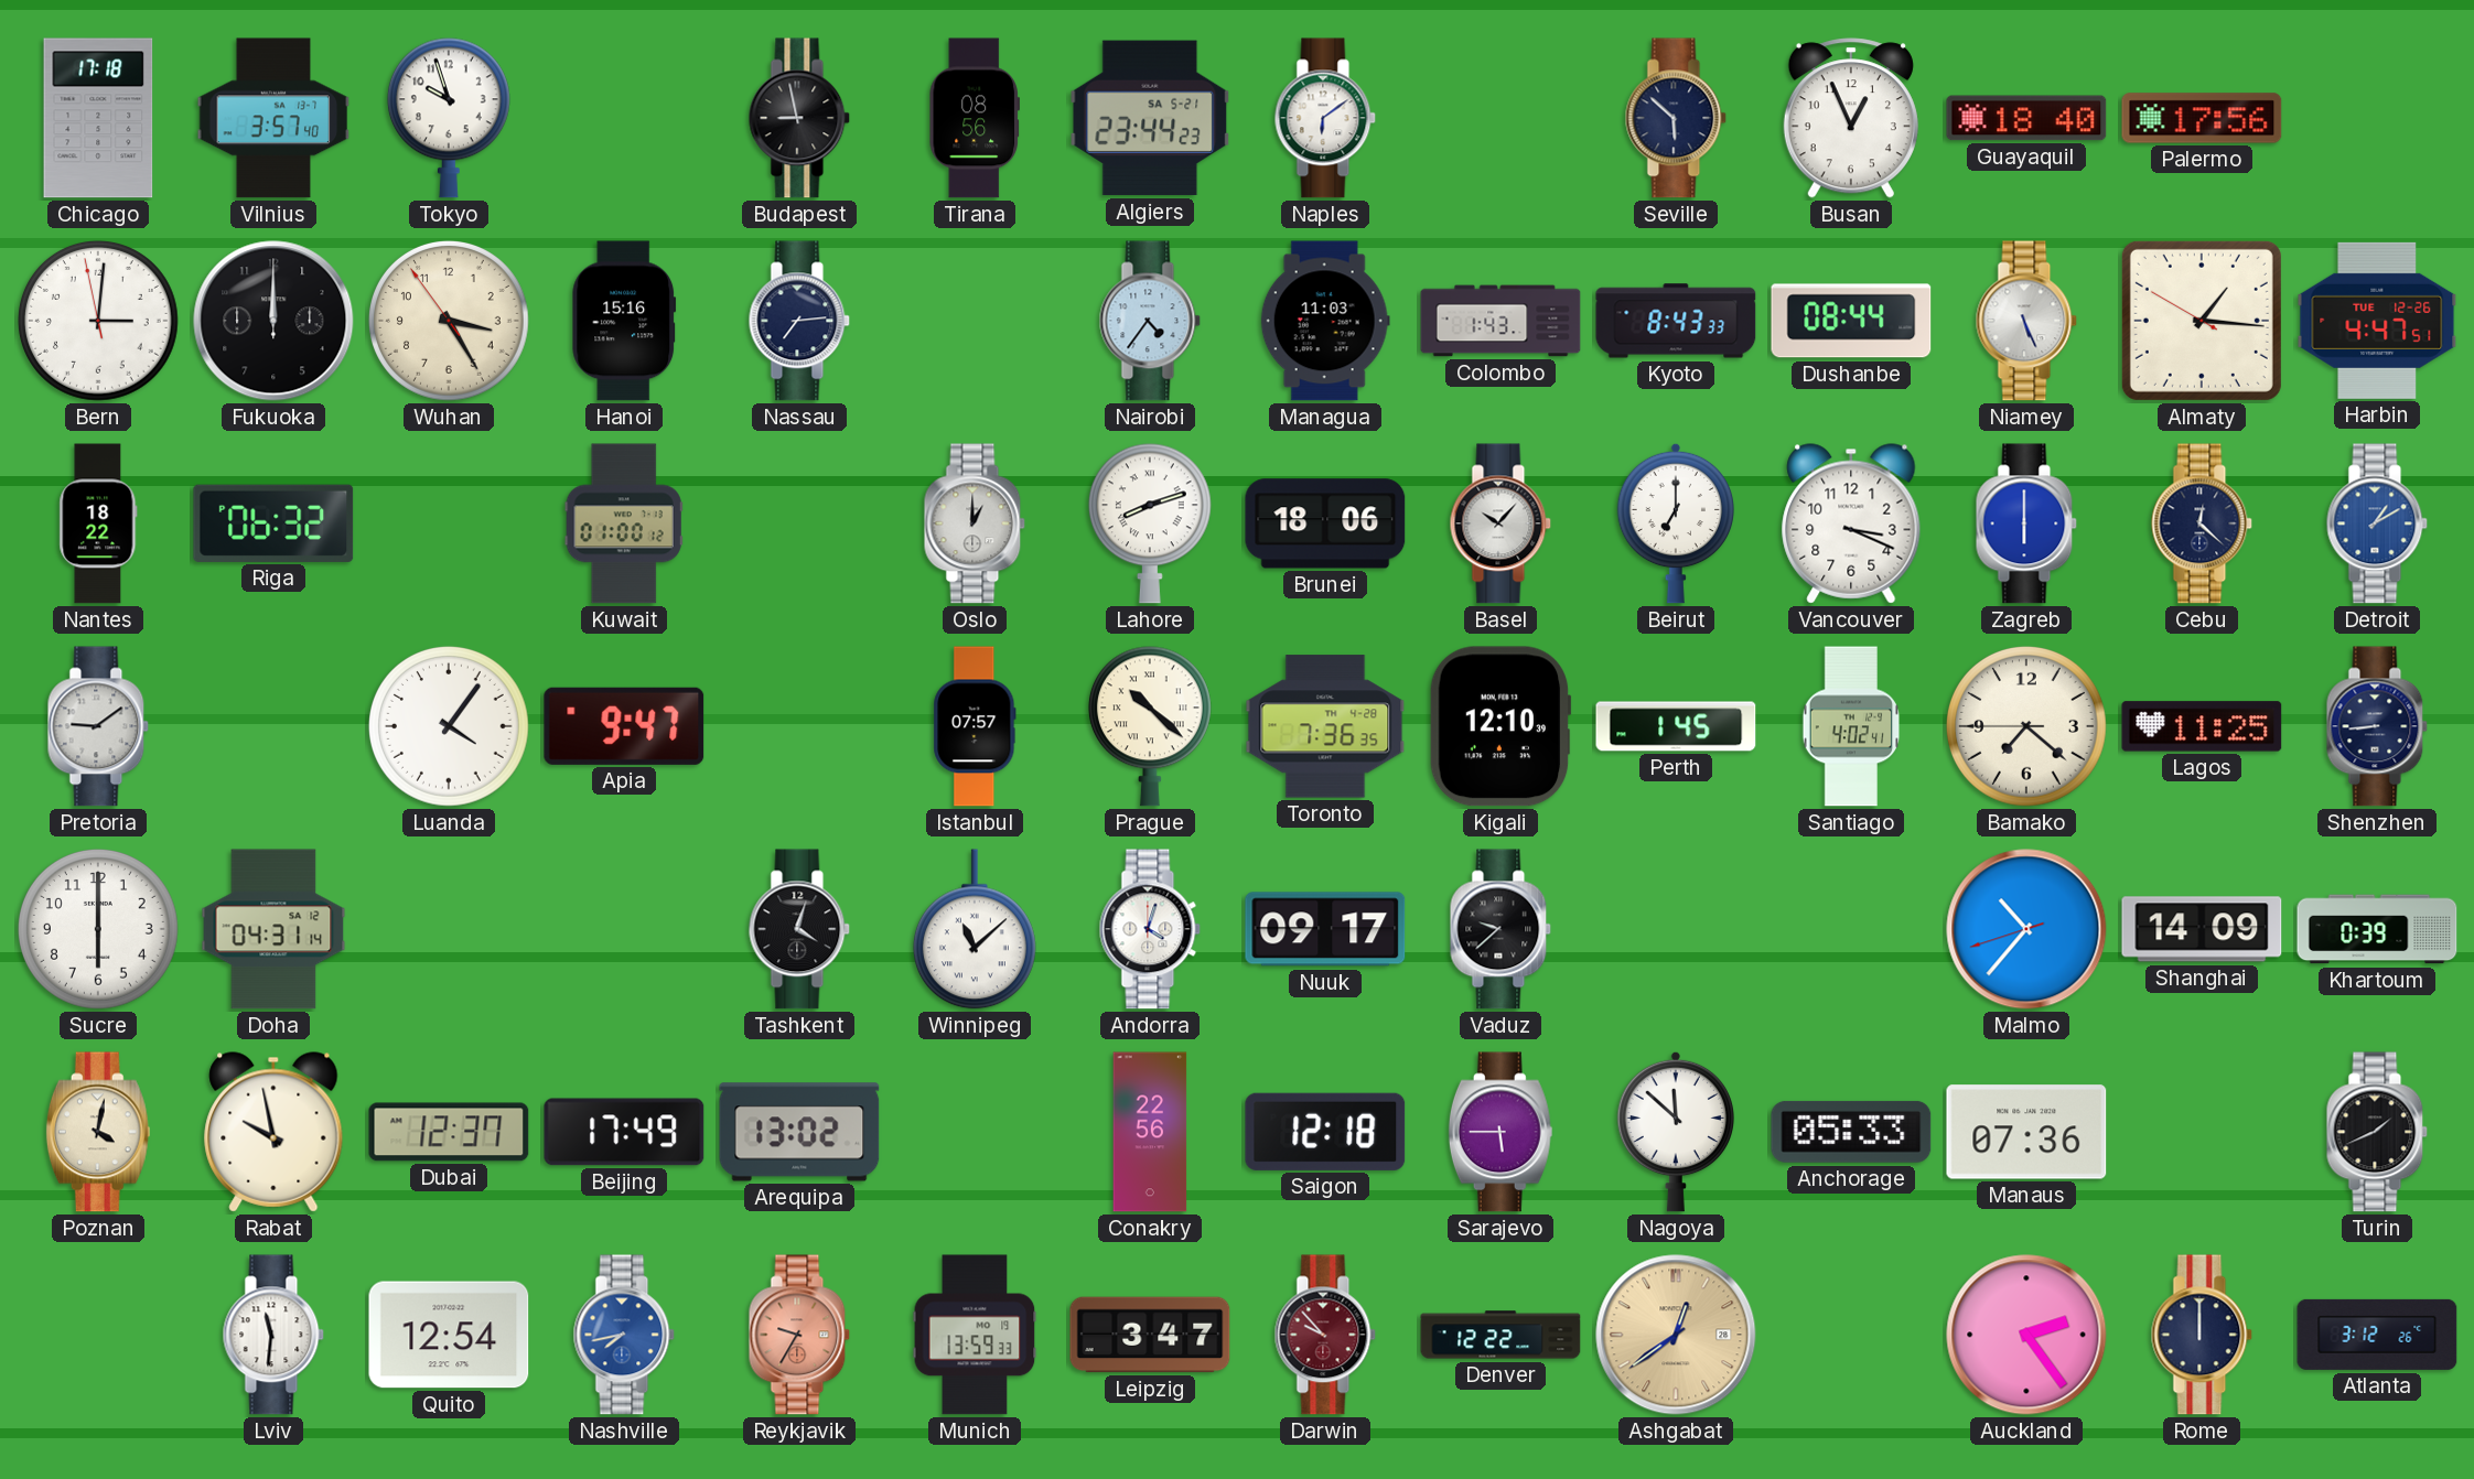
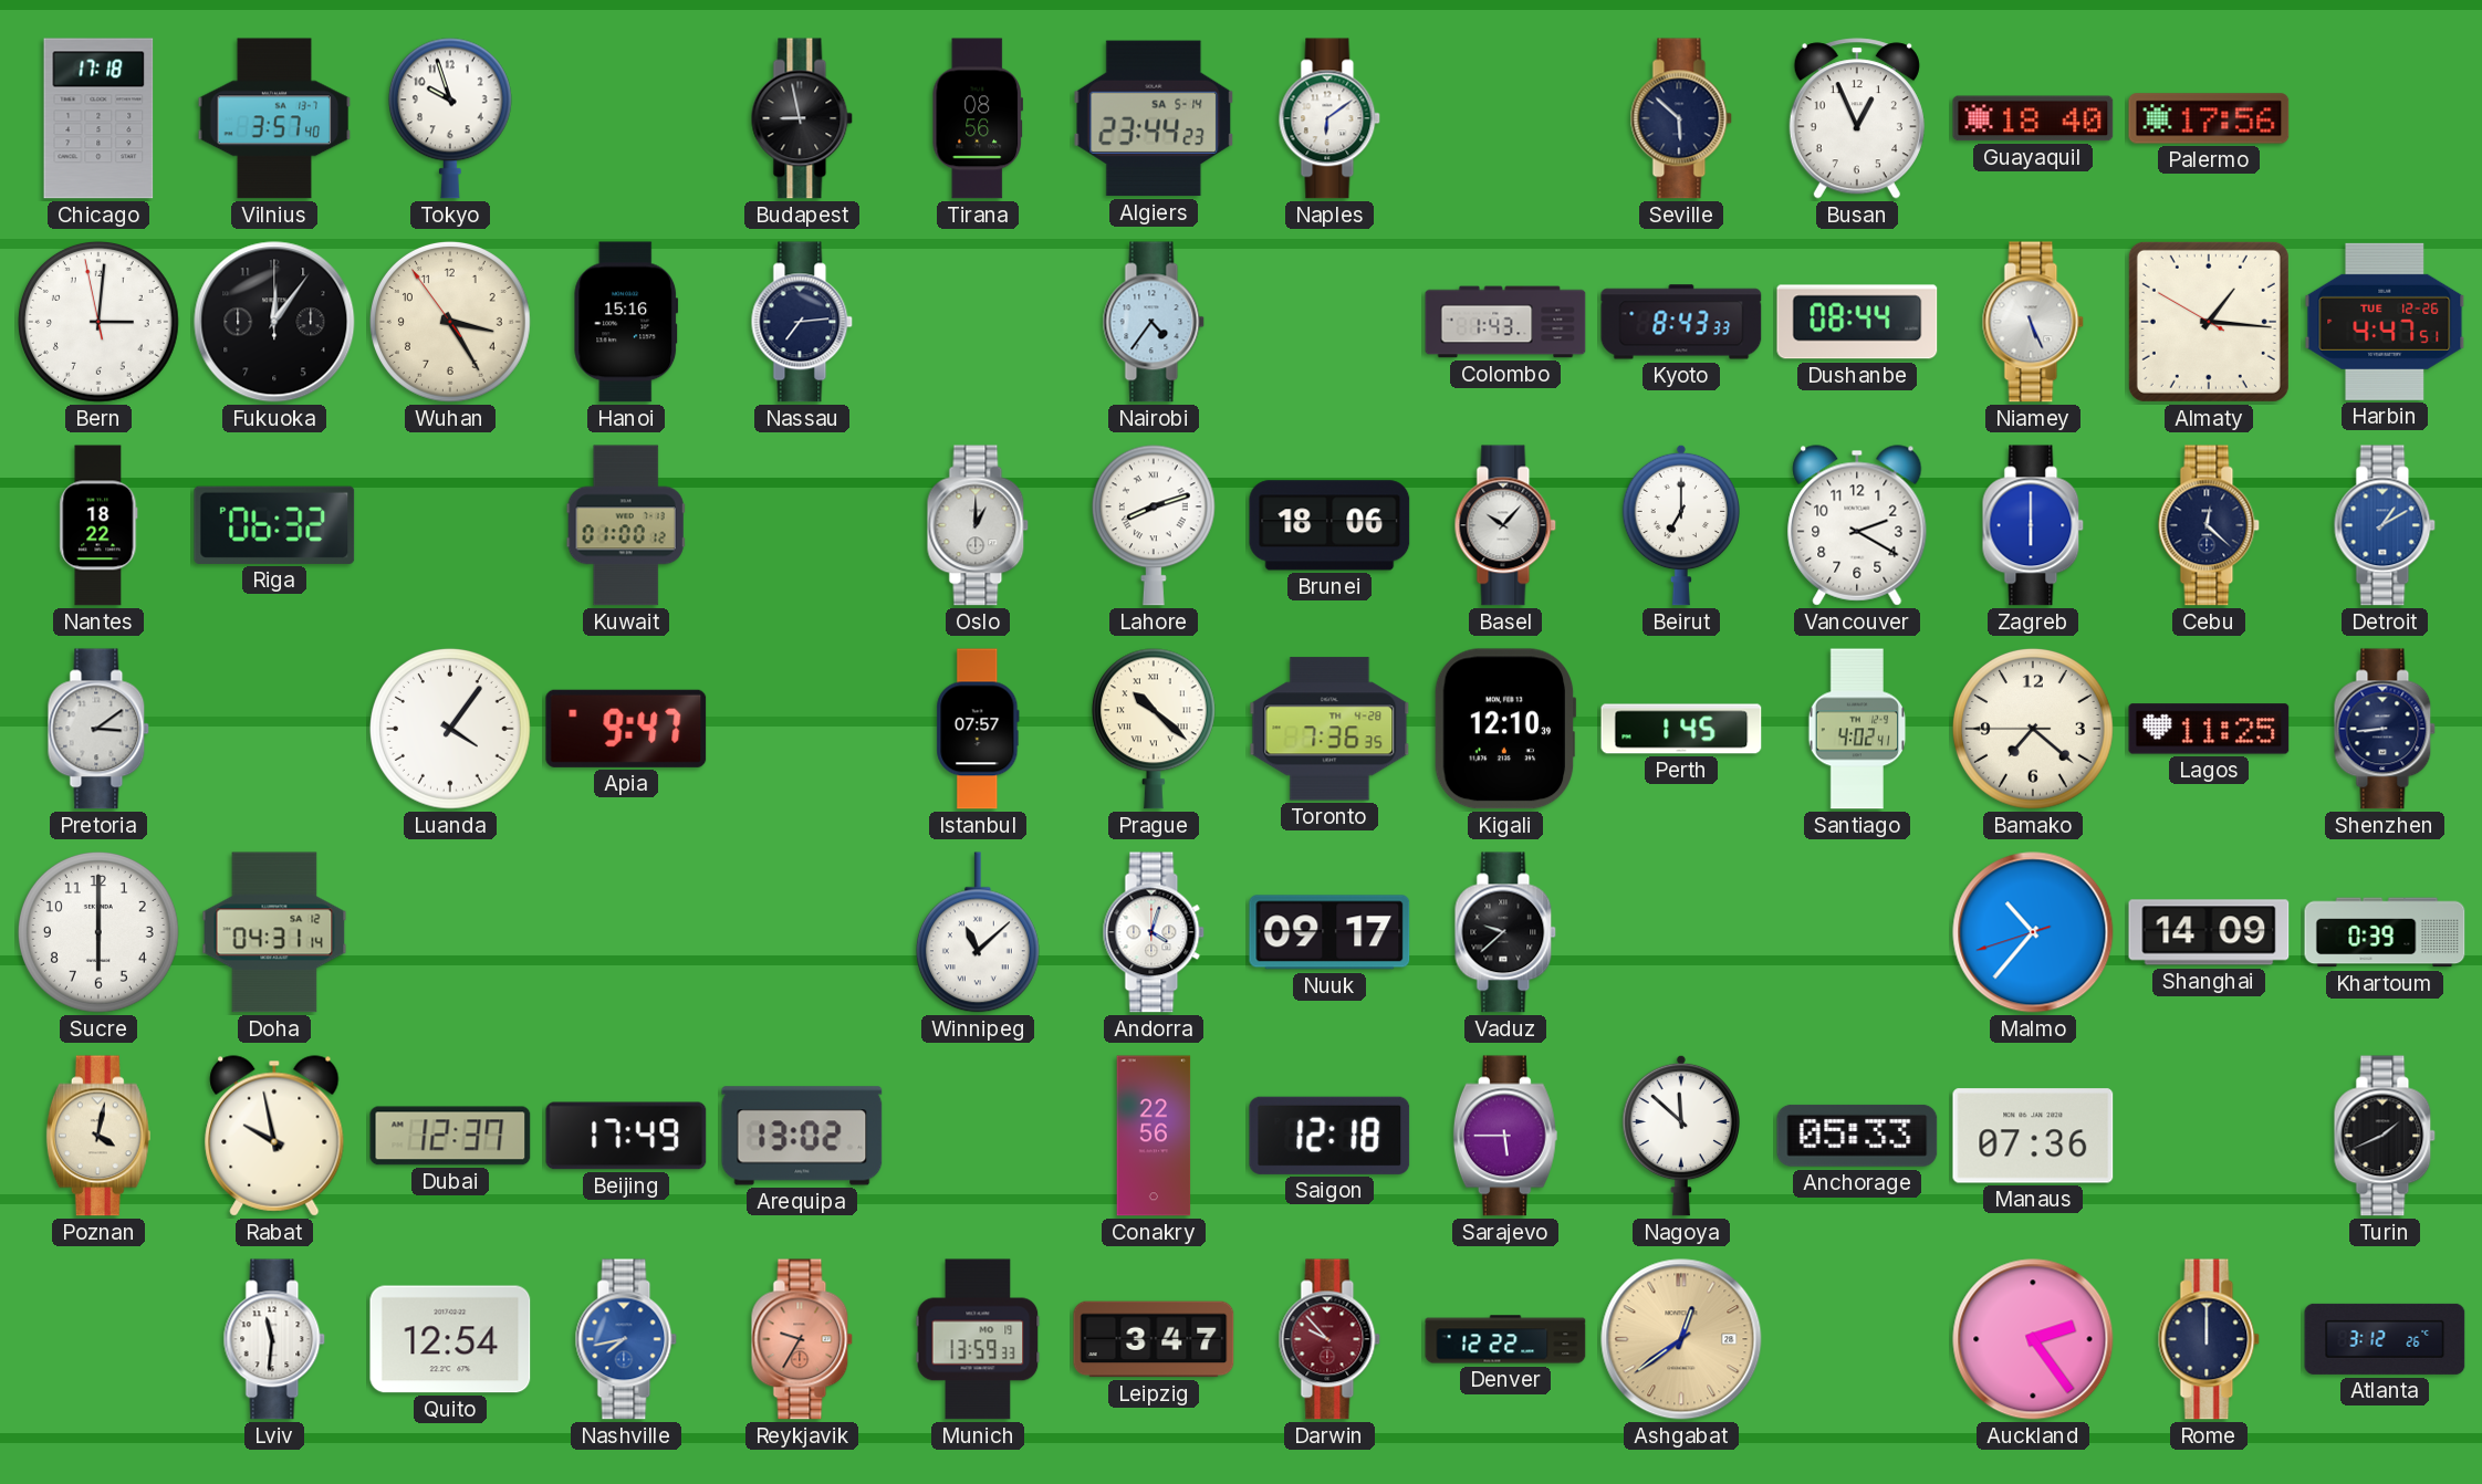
Algiers date: SA 5-21 -> SA 5-14
Fukuoka: 12:00 -> 12:06
Managua: 11:03 -> none
Vancouver: 3:19 -> 2:20
Pretoria: 9:09 -> 3:09
Tashkent: 4:03 -> none
